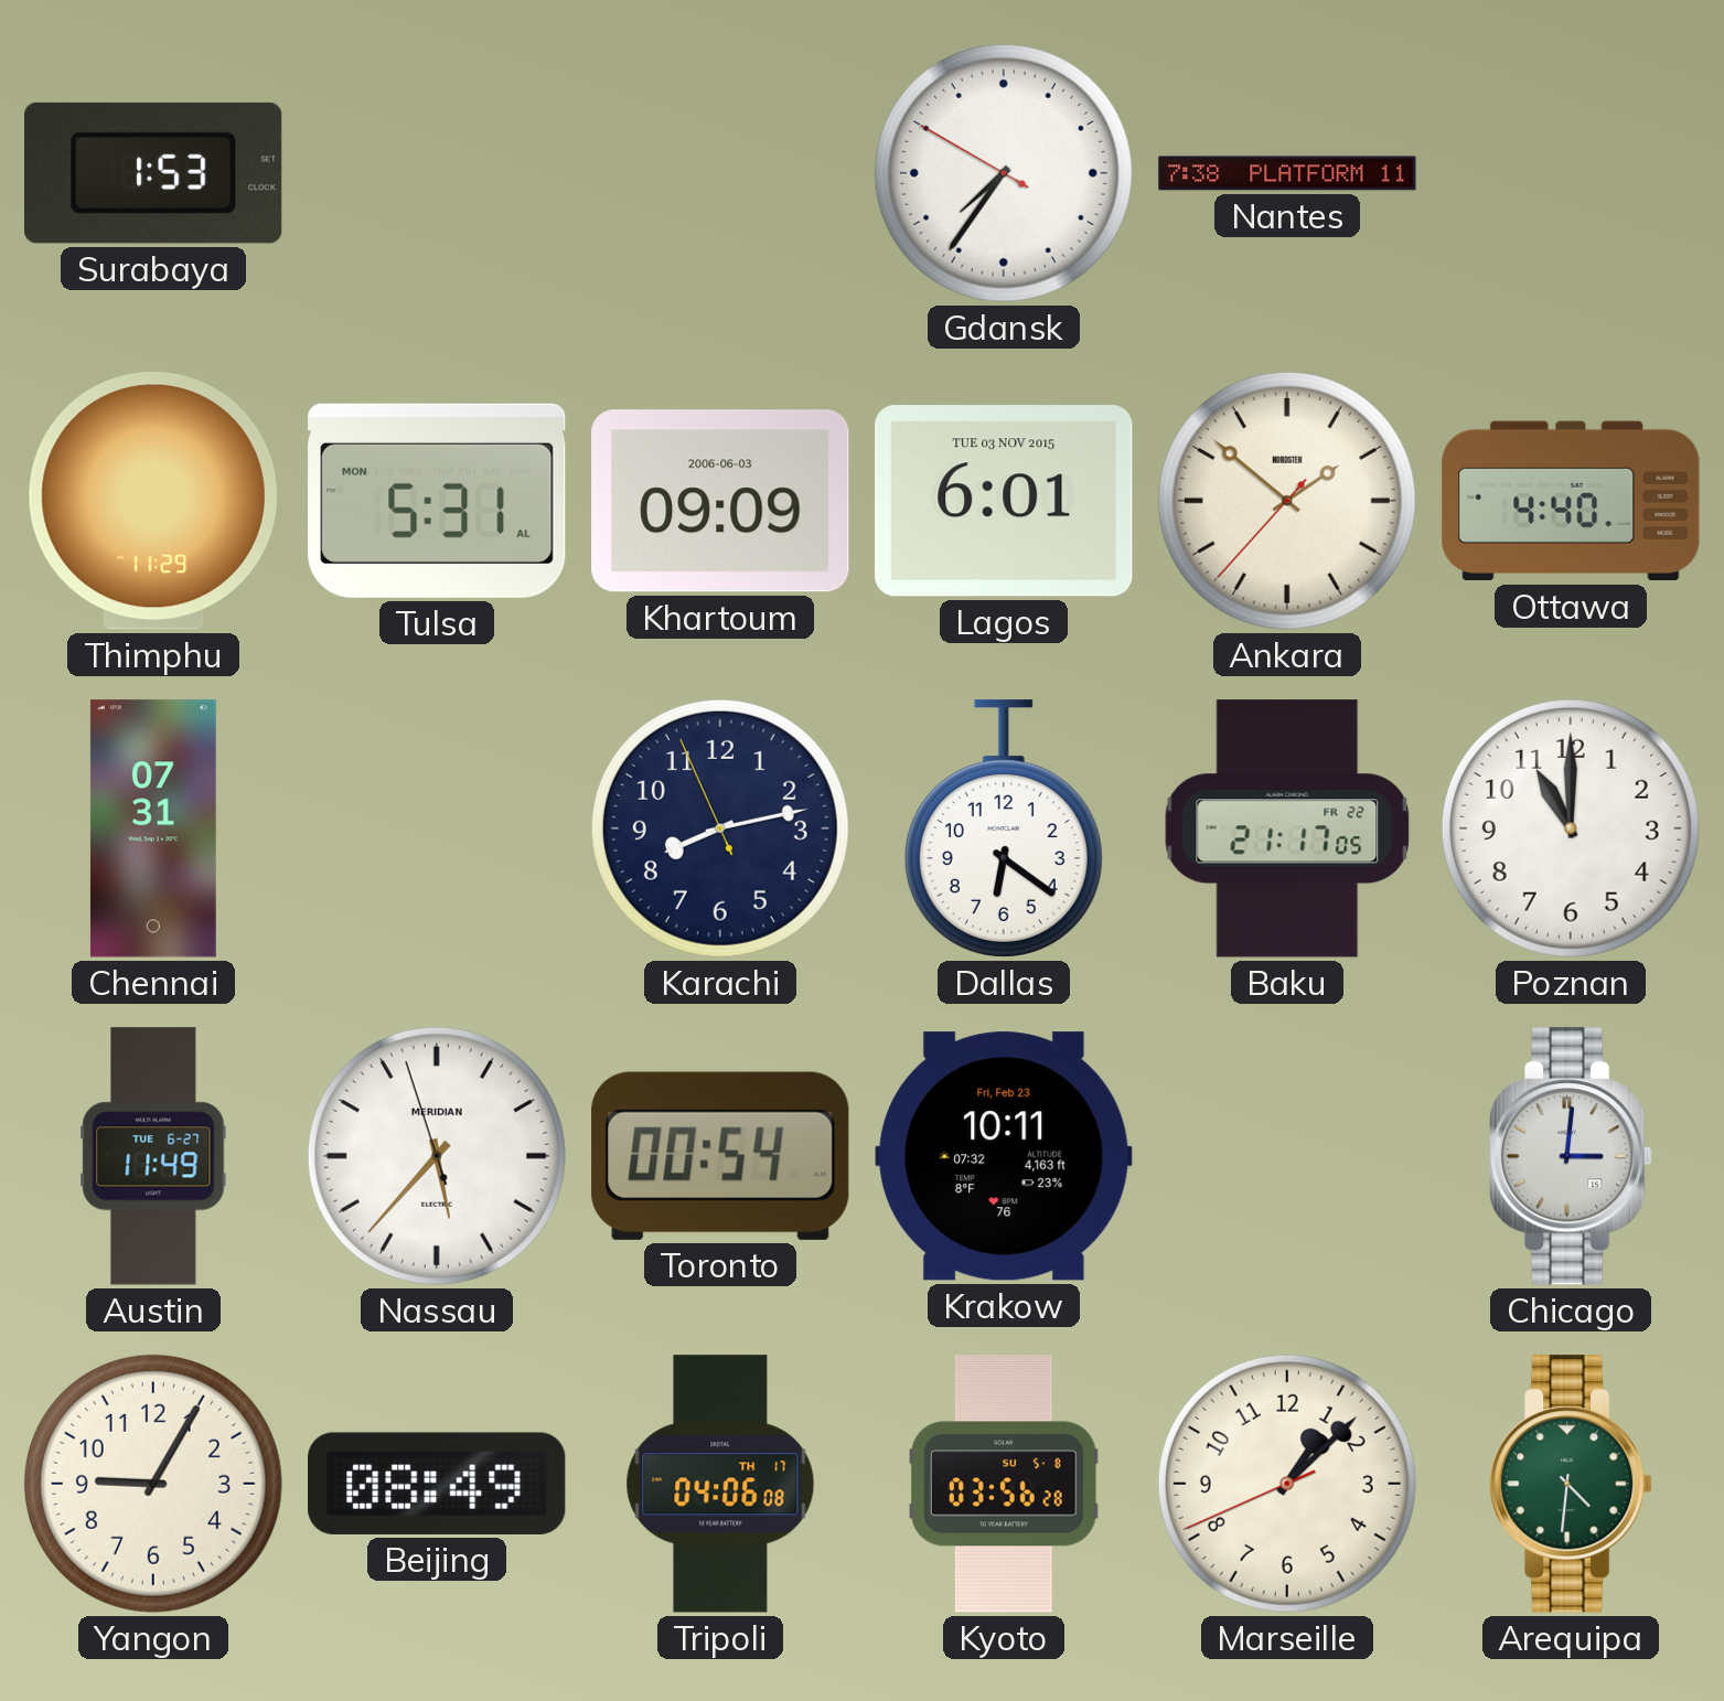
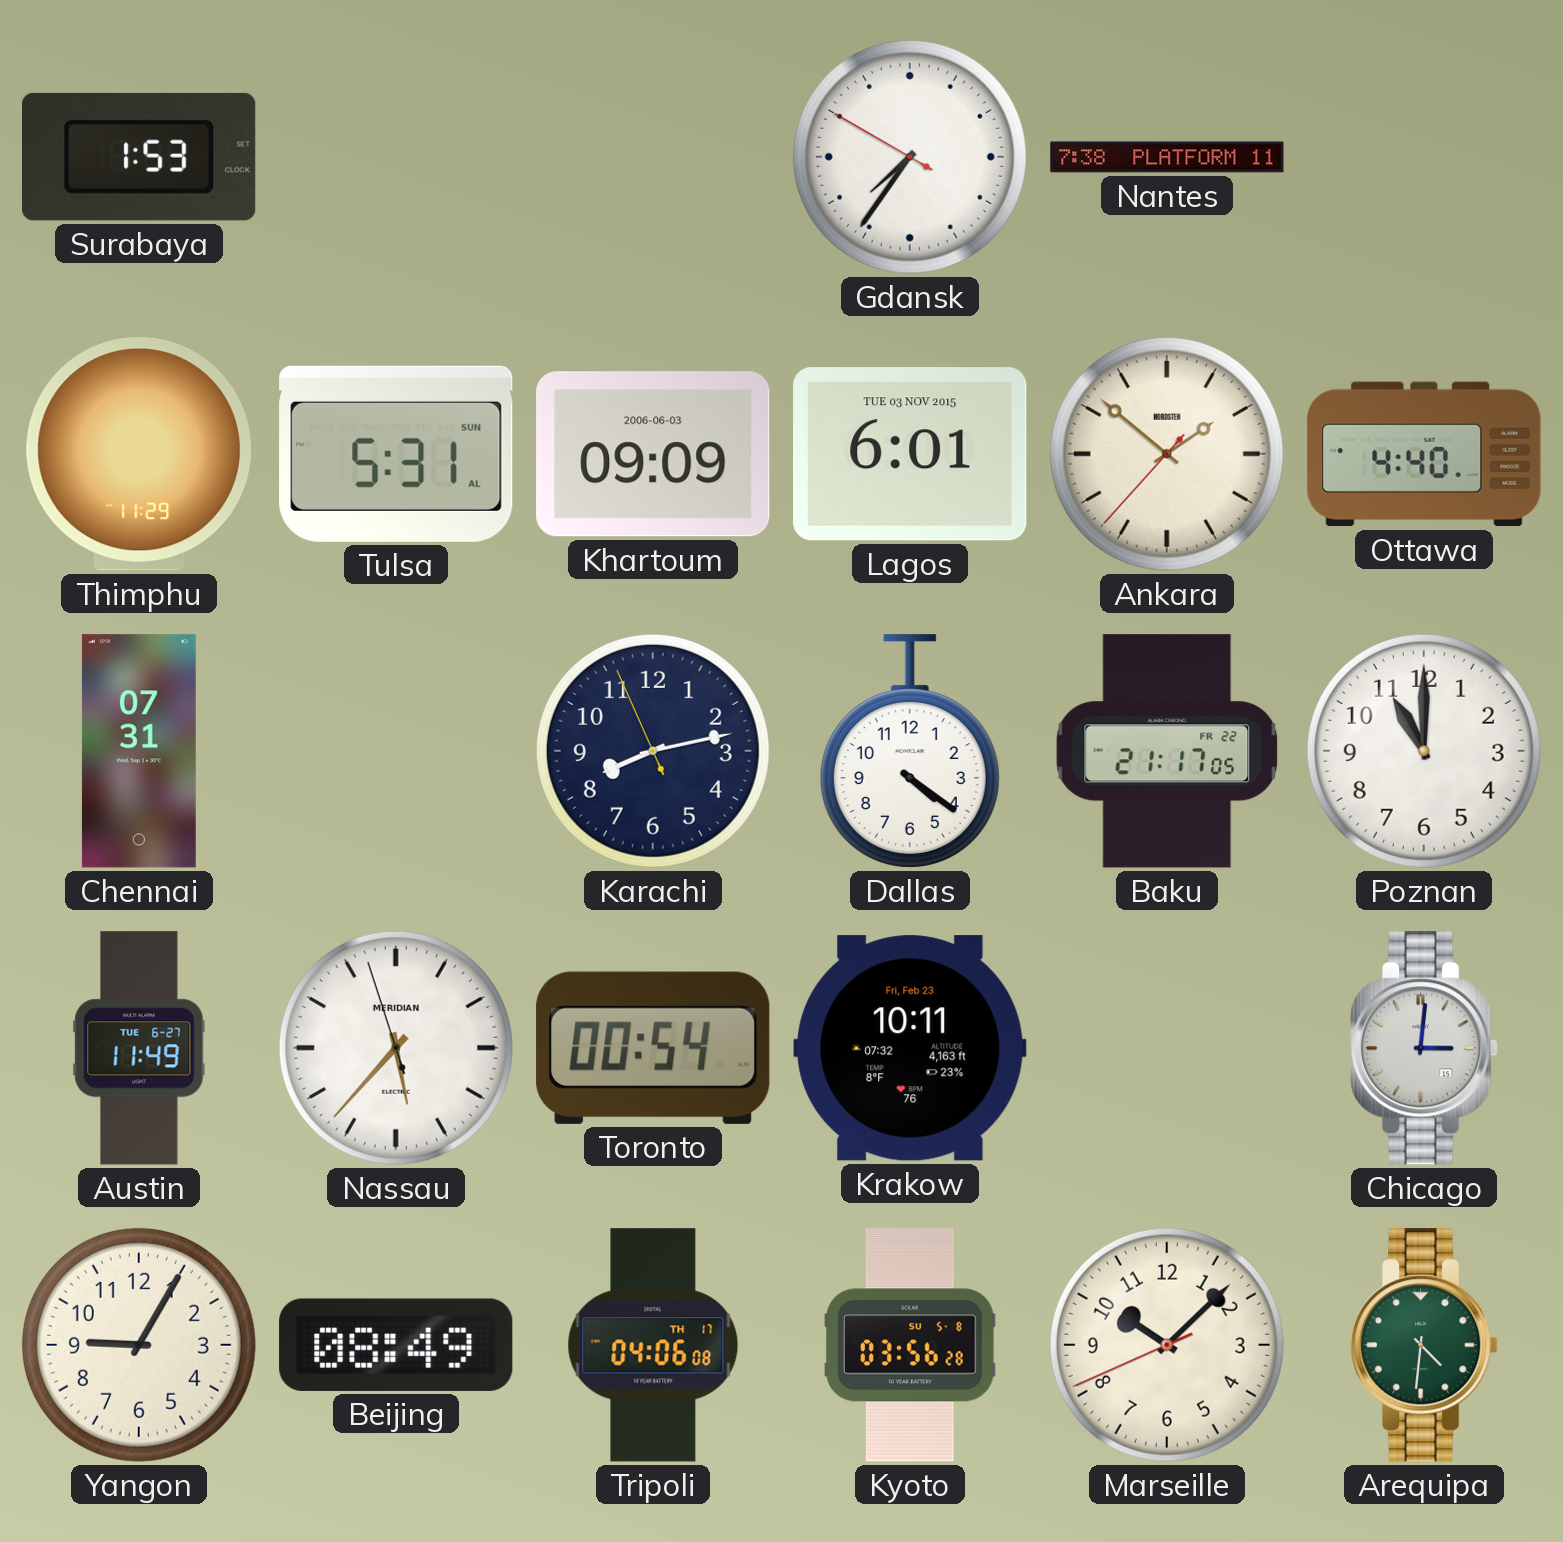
Tulsa date: MON -> SUN
Dallas: 6:21 -> 4:21
Marseille: 1:07 -> 10:07
